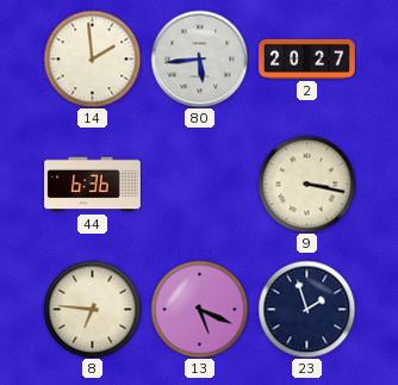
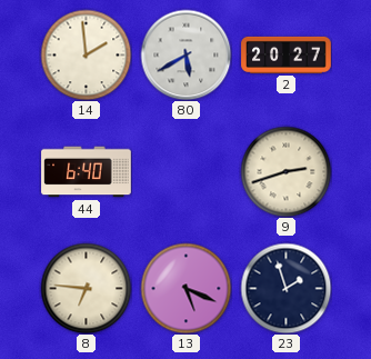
80: 5:44 -> 5:40
44: 6:36 -> 6:40
9: 3:17 -> 2:42
